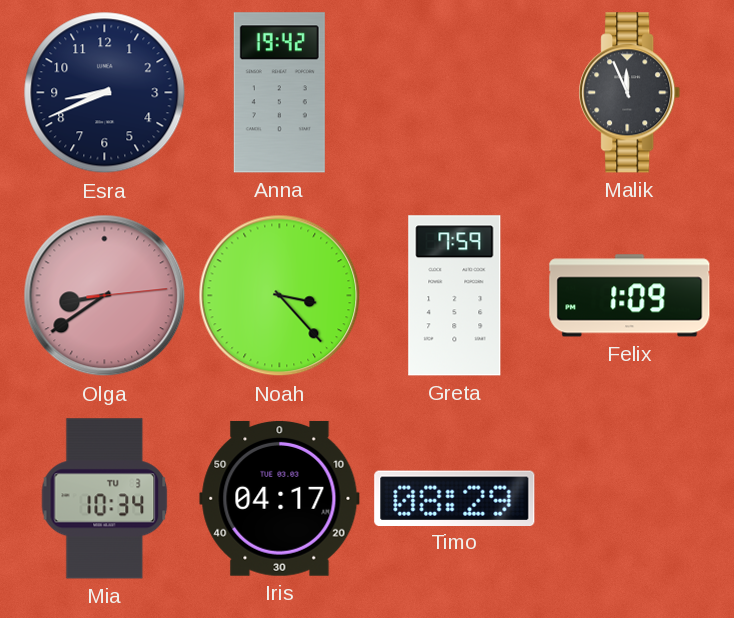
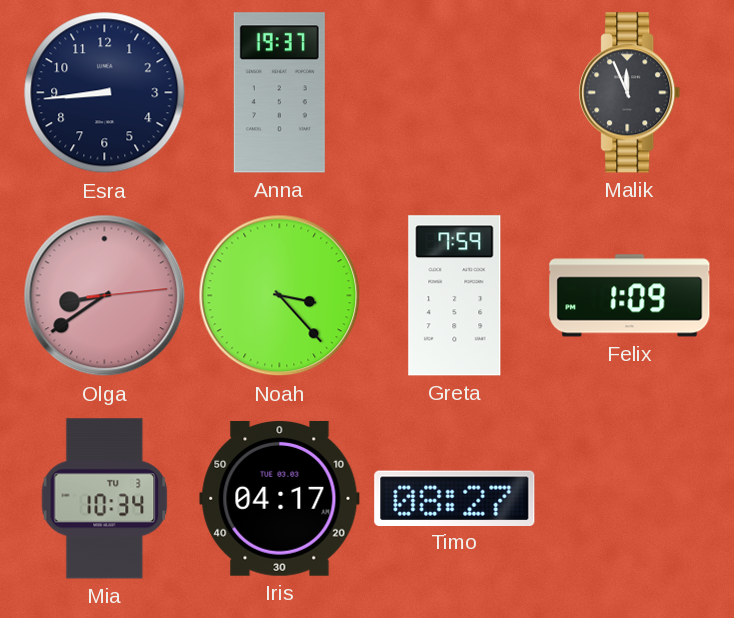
Esra: 8:41 -> 8:44
Anna: 19:42 -> 19:37
Timo: 08:29 -> 08:27
